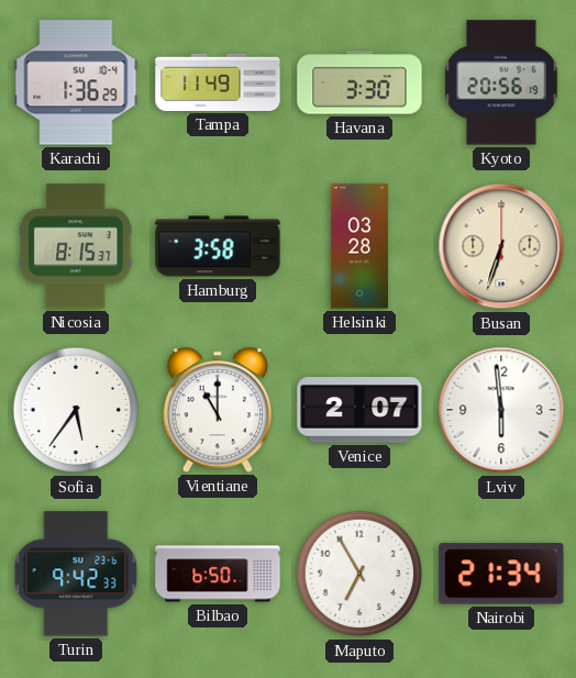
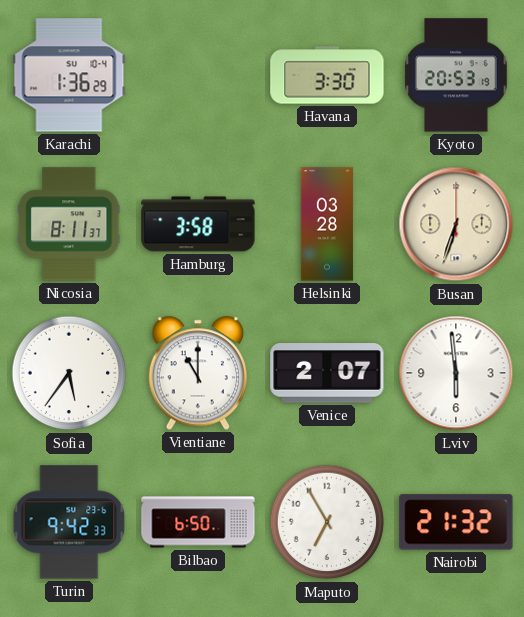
Tampa: 11:49 -> none
Kyoto: 20:56 -> 20:53
Nicosia: 8:15 -> 8:11
Nairobi: 21:34 -> 21:32
